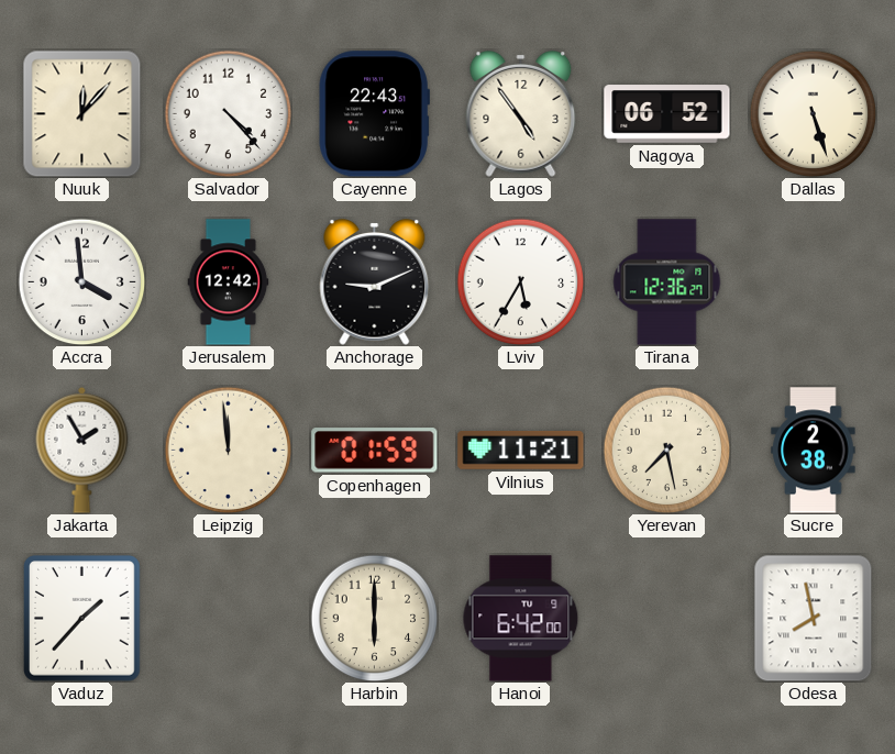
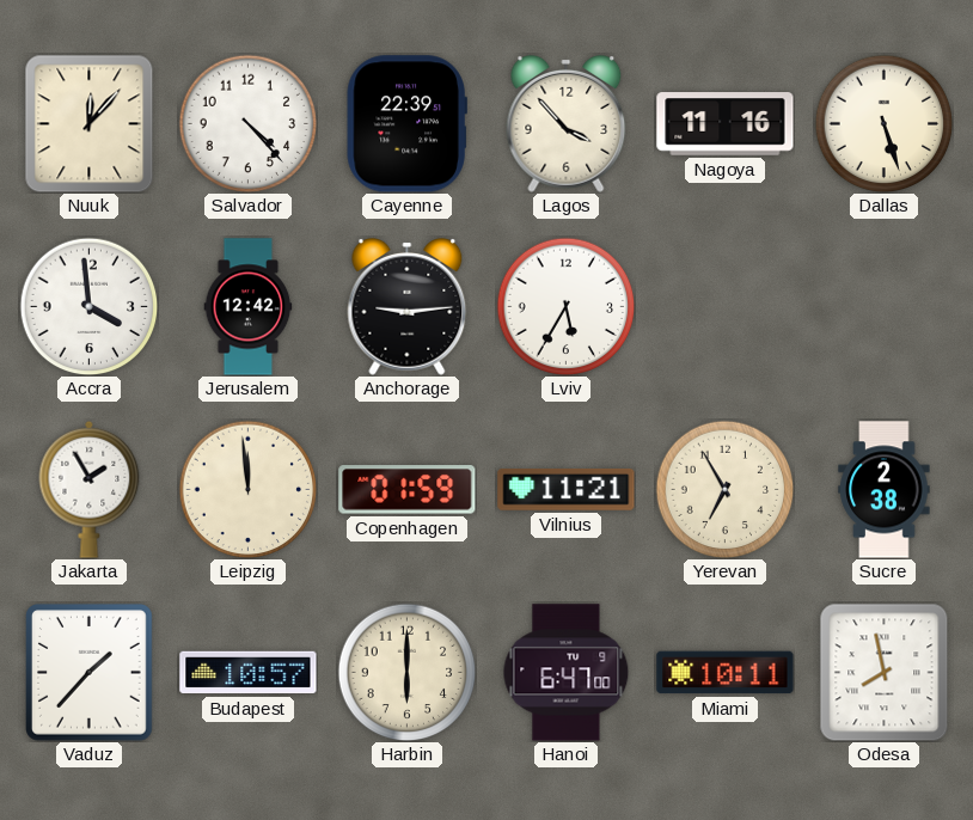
Cayenne: 22:43 -> 22:39
Lagos: 4:54 -> 3:53
Nagoya: 06:52 -> 11:16
Anchorage: 9:11 -> 9:14
Tirana: 12:36 -> none
Yerevan: 7:28 -> 6:55
Budapest: none -> 10:57
Hanoi: 6:42 -> 6:47
Miami: none -> 10:11
